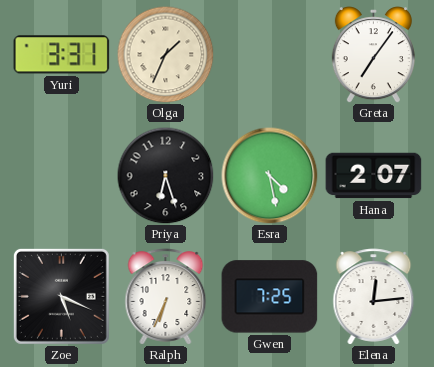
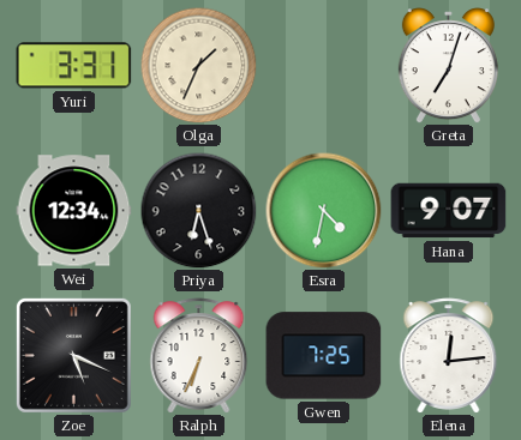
Greta: 7:06 -> 7:03
Wei: none -> 12:34
Esra: 4:28 -> 4:32
Hana: 2:07 -> 9:07
